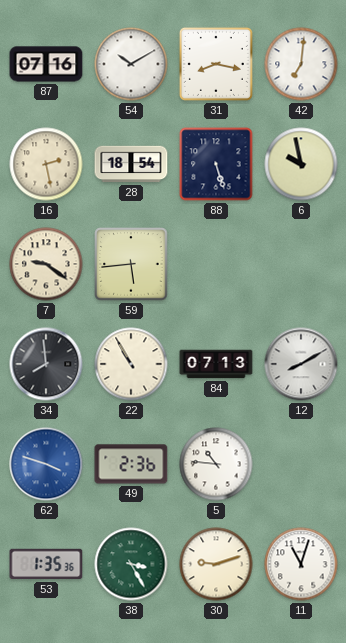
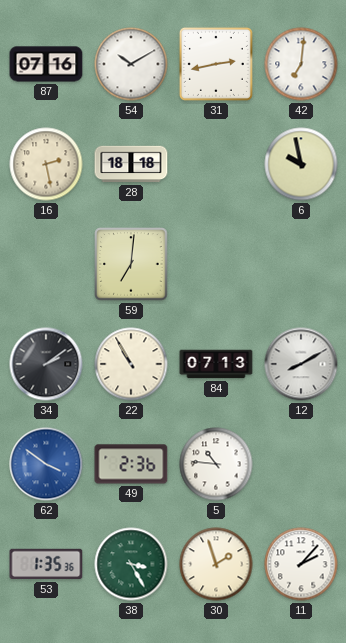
31: 8:17 -> 2:43
28: 18:54 -> 18:18
88: 5:27 -> none
7: 9:21 -> none
59: 5:44 -> 7:01
34: 7:59 -> 2:09
62: 3:48 -> 3:51
30: 9:12 -> 1:57
11: 11:03 -> 2:07
